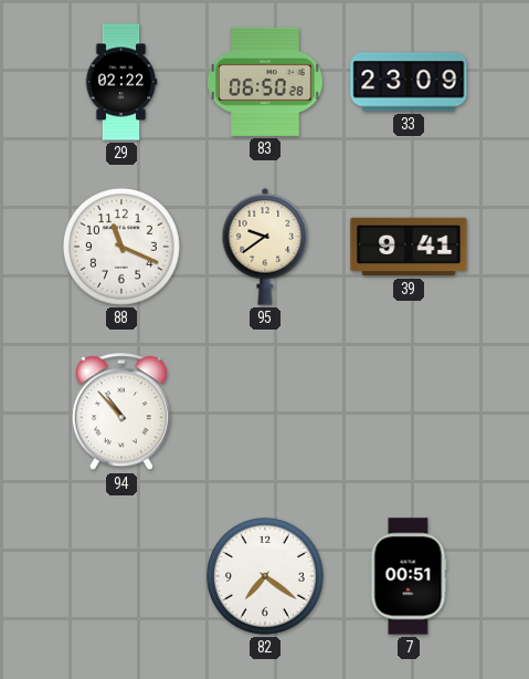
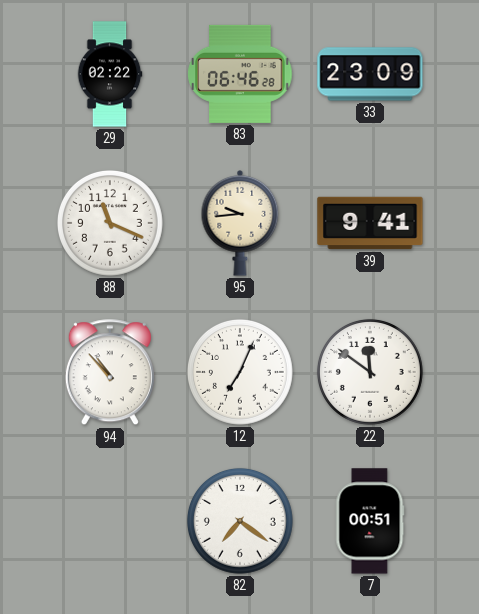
83: 06:50 -> 06:46
95: 9:39 -> 9:44
12: none -> 7:04
22: none -> 11:51
